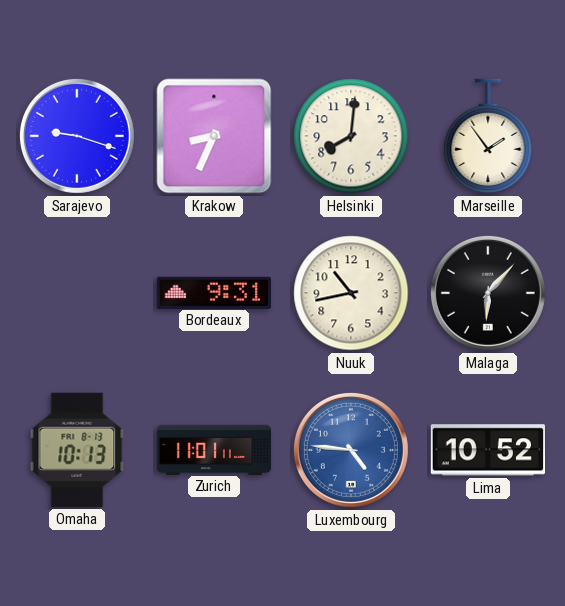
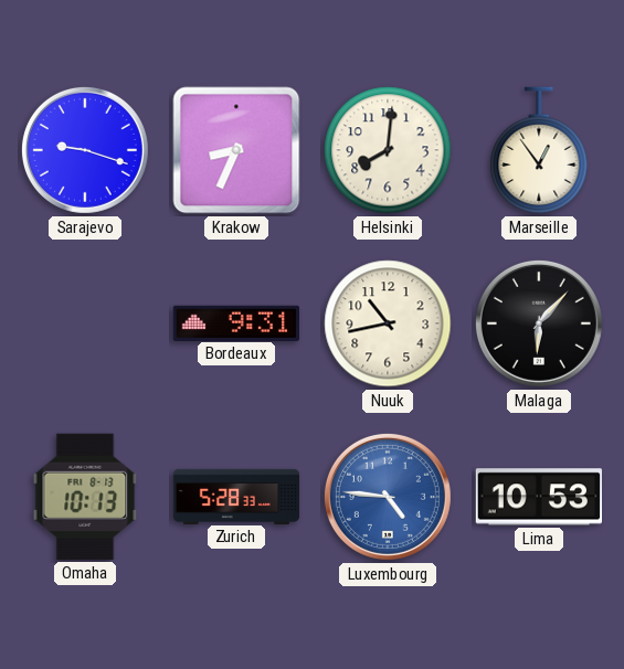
Marseille: 1:54 -> 12:54
Zurich: 11:01 -> 5:28
Lima: 10:52 -> 10:53
